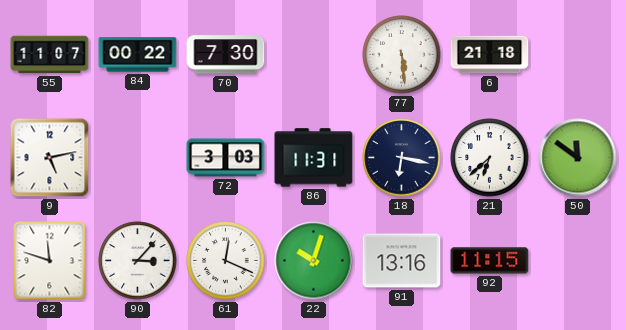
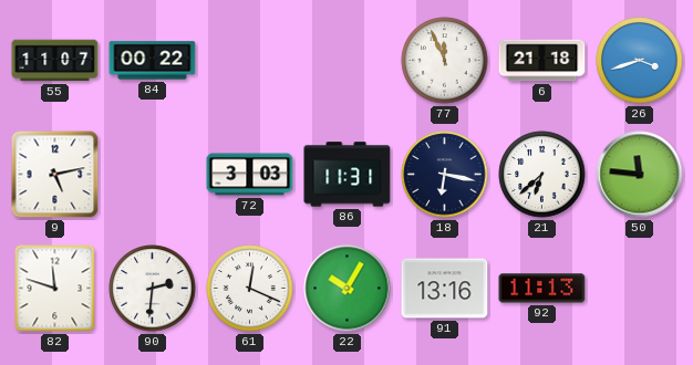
70: 7:30 -> none
77: 5:29 -> 11:56
26: none -> 3:42
50: 11:51 -> 11:46
90: 3:07 -> 2:31
22: 10:03 -> 10:05
92: 11:15 -> 11:13
